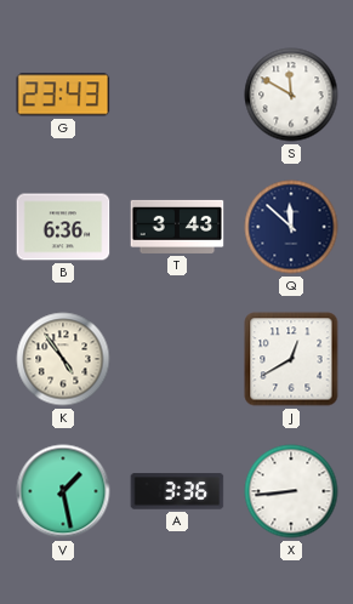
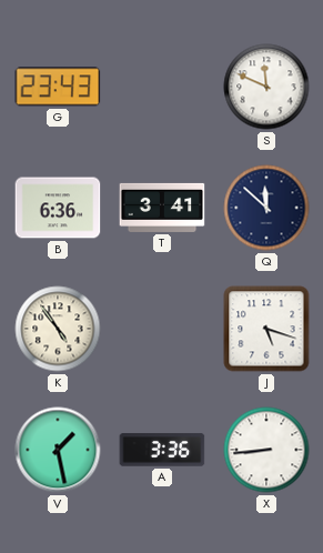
S: 11:50 -> 11:49
T: 3:43 -> 3:41
J: 12:40 -> 5:18
